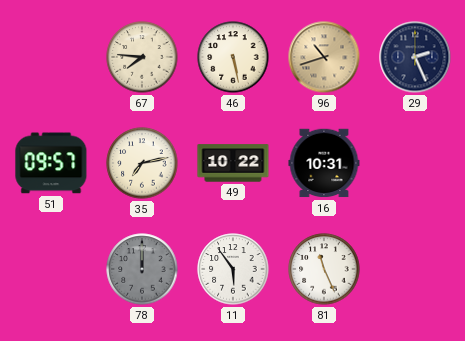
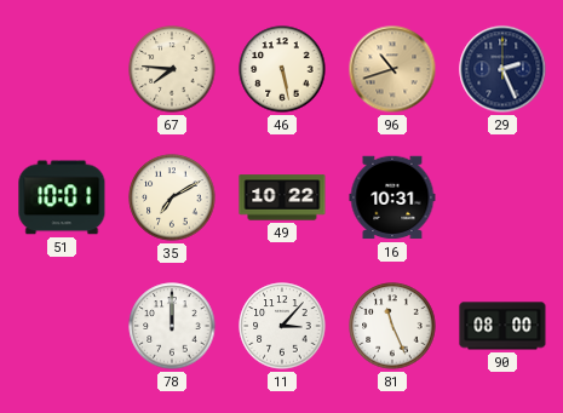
51: 09:57 -> 10:01
35: 7:13 -> 7:10
78 dial: grey -> white
11: 5:54 -> 3:07
90: none -> 08:00
